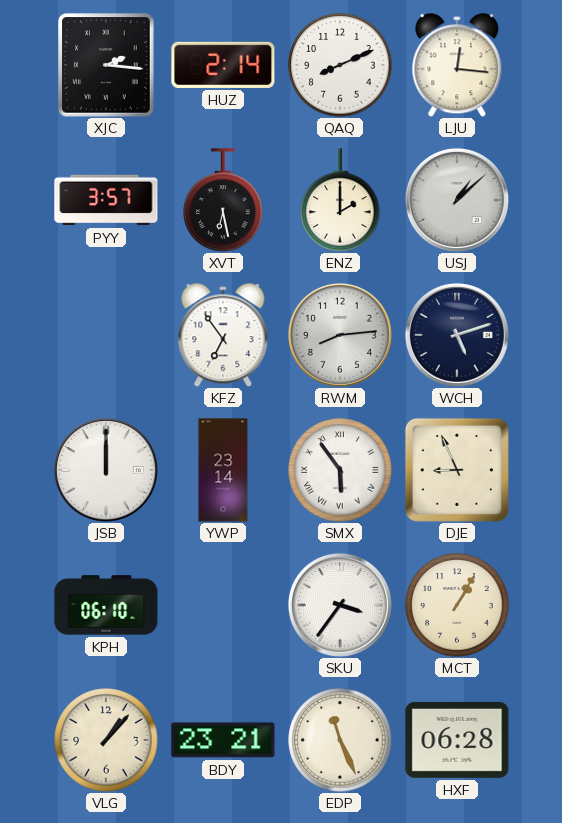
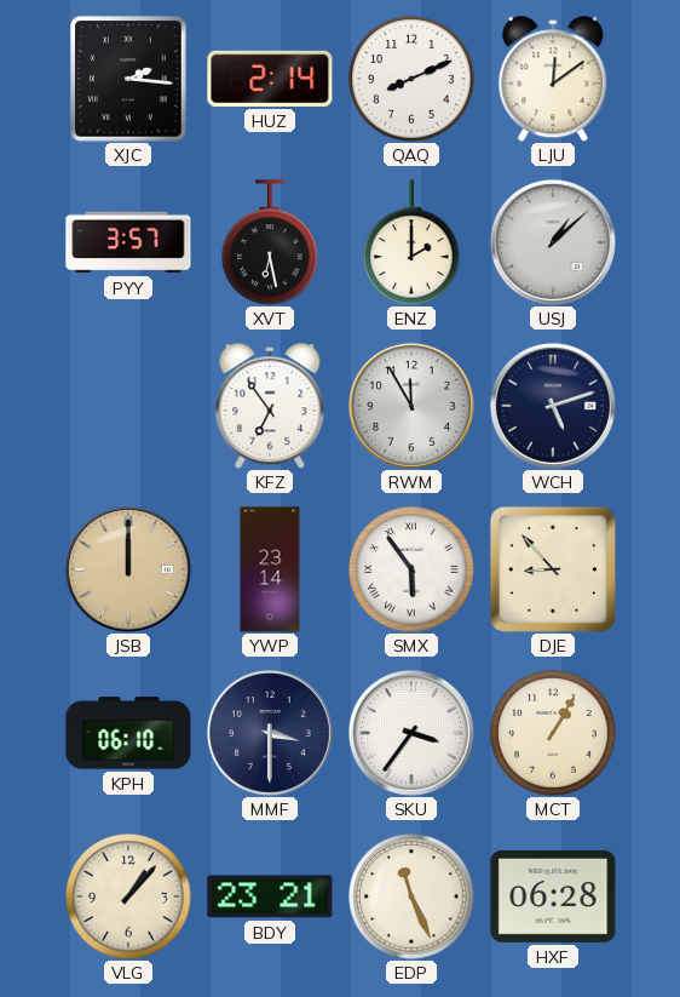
LJU: 12:16 -> 12:09
RWM: 8:14 -> 11:55
JSB dial: white -> champagne
DJE: 8:56 -> 8:53
MMF: none -> 3:30
